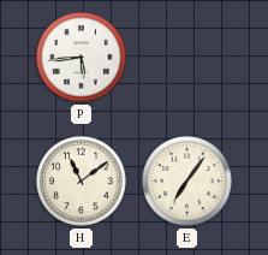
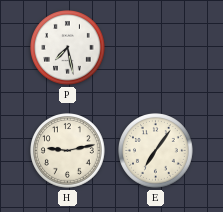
P: 5:44 -> 7:28
H: 11:09 -> 9:13
